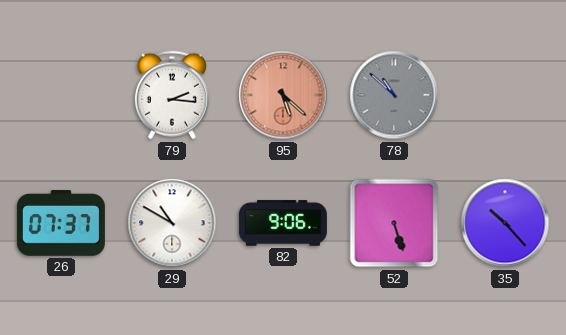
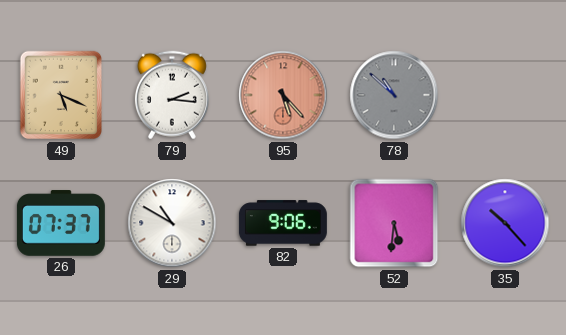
49: none -> 5:19
95: 5:22 -> 5:23
52: 5:27 -> 5:31
